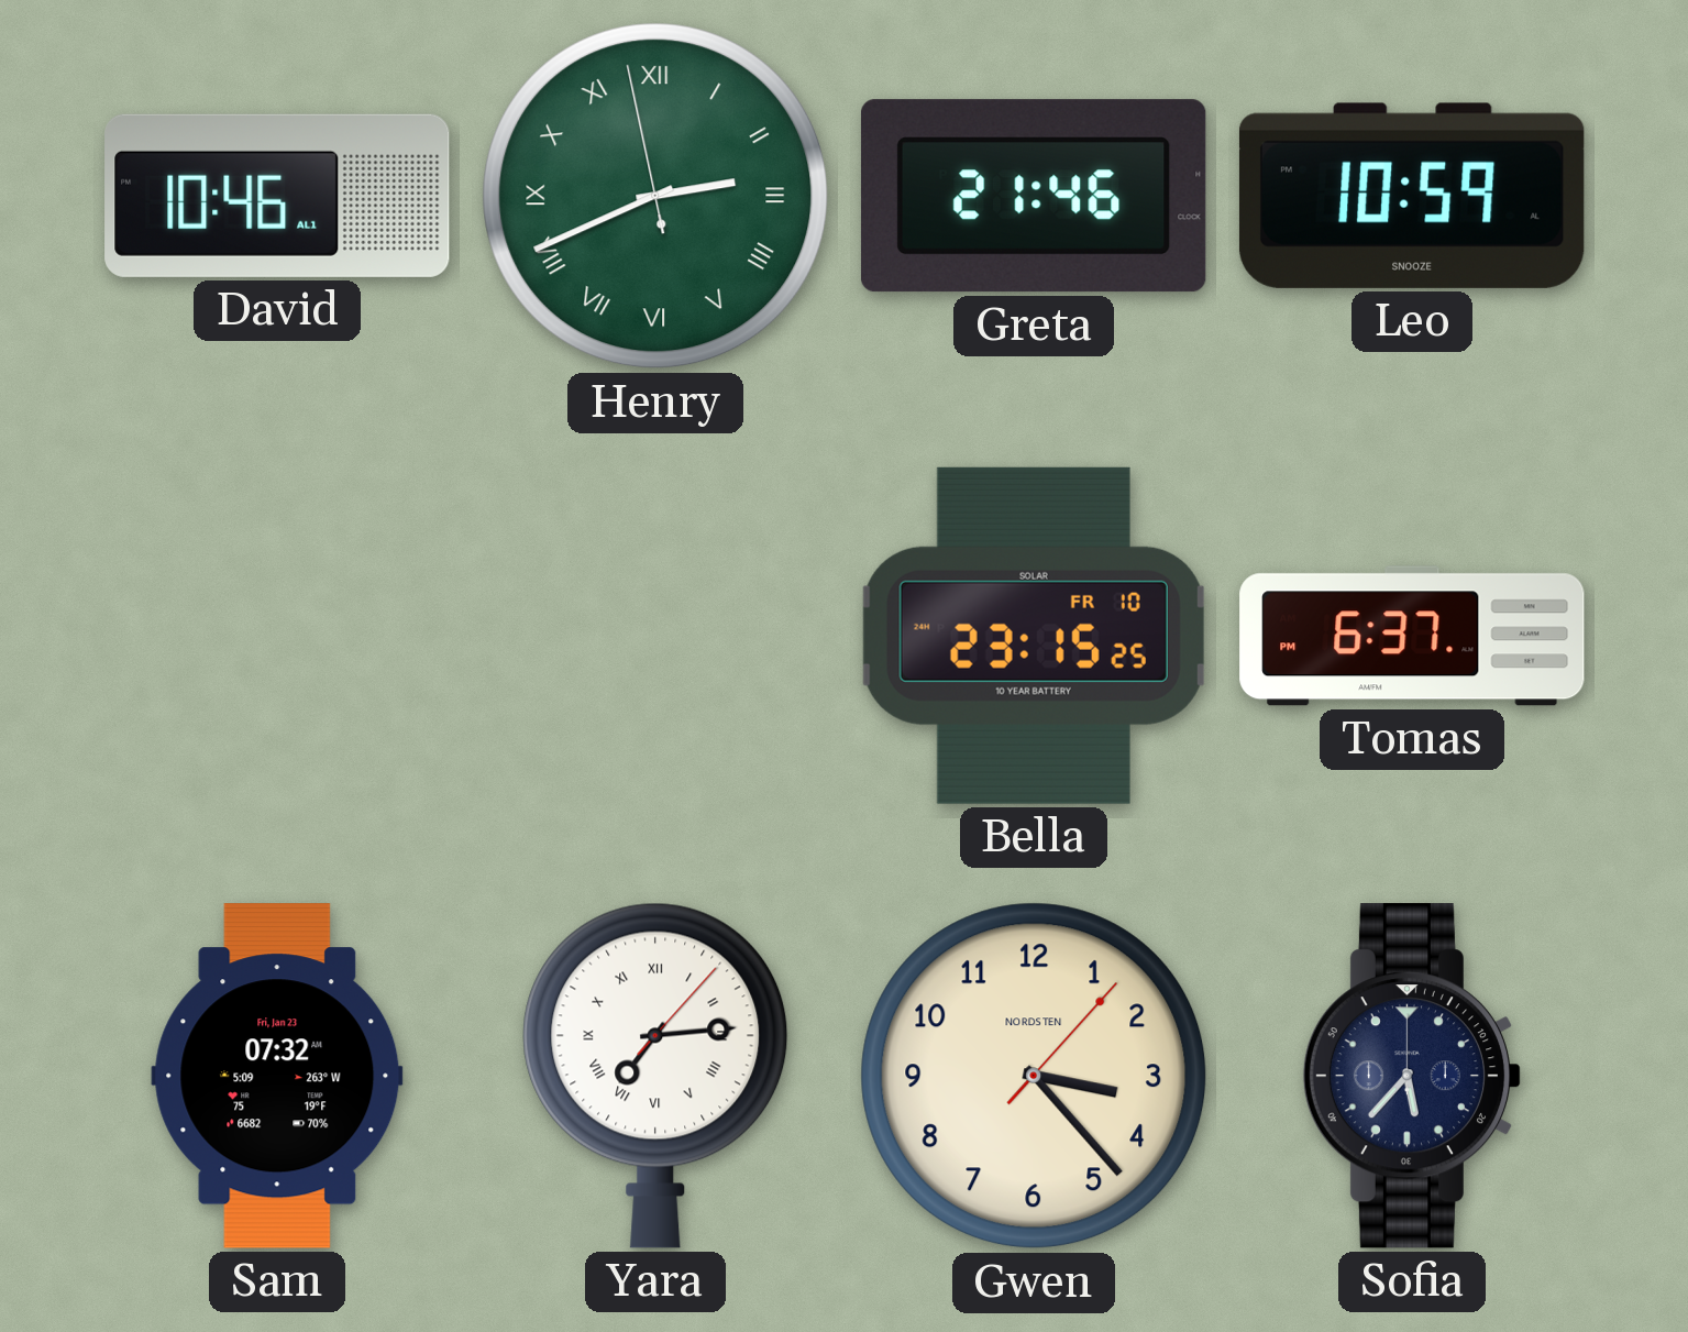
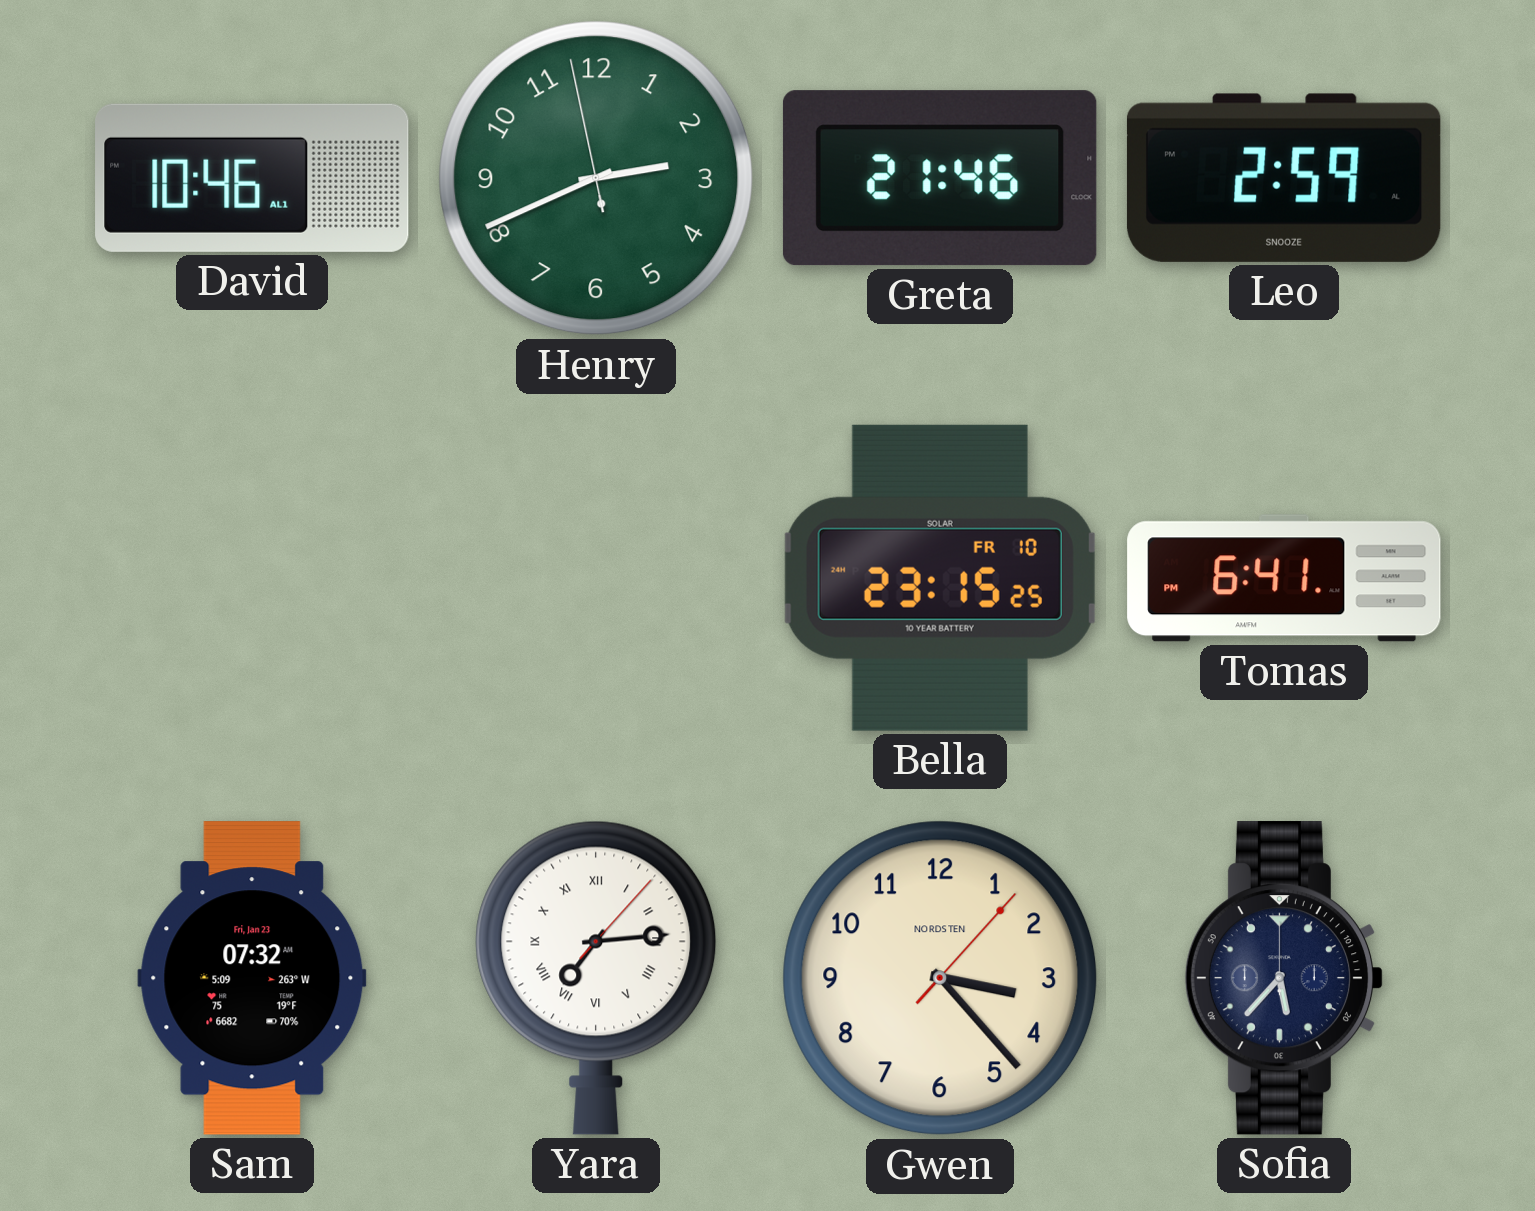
Henry numerals: Roman -> Arabic
Leo: 10:59 -> 2:59
Tomas: 6:37 -> 6:41
